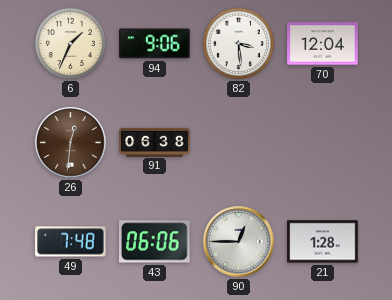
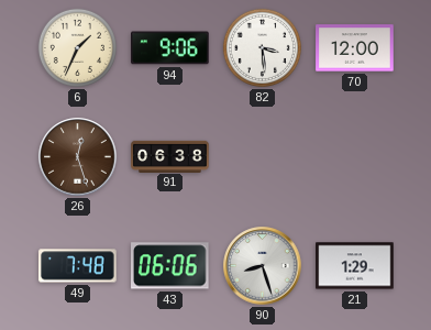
70: 12:04 -> 12:00
26: 12:31 -> 12:27
90: 12:45 -> 8:27
21: 1:28 -> 1:29
